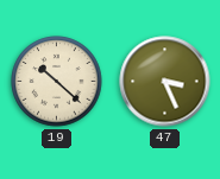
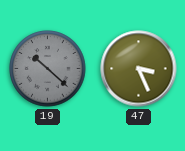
19 dial: cream -> grey
